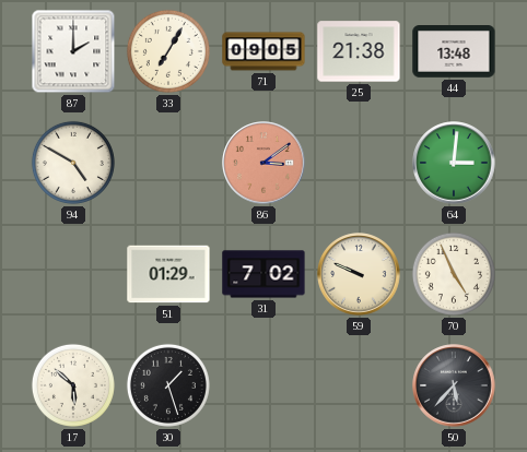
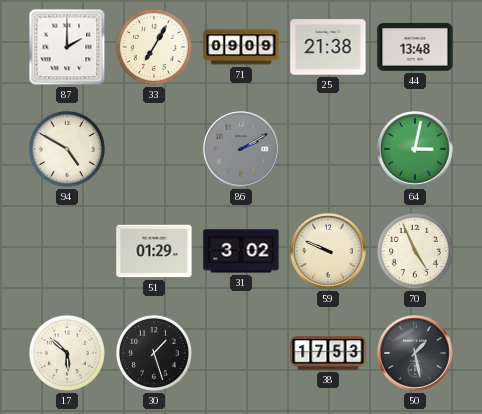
71: 09:05 -> 09:09
86: 3:09 -> 2:10
86 dial: salmon -> grey
64: 3:01 -> 3:02
31: 7:02 -> 3:02
38: none -> 17:53
50: 5:37 -> 1:28
